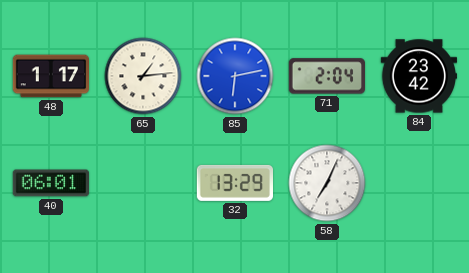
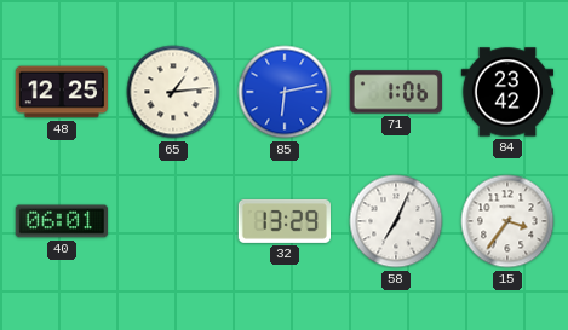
48: 1:17 -> 12:25
71: 2:04 -> 1:06
15: none -> 3:36
